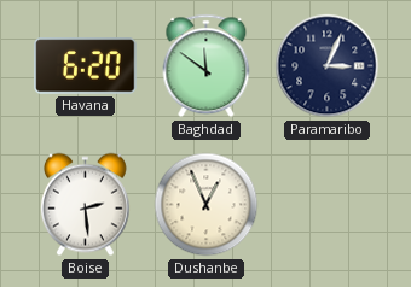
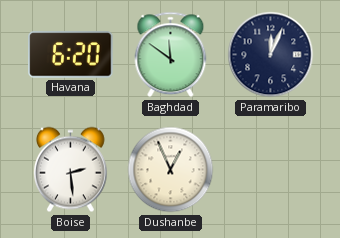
Paramaribo: 3:04 -> 12:04
